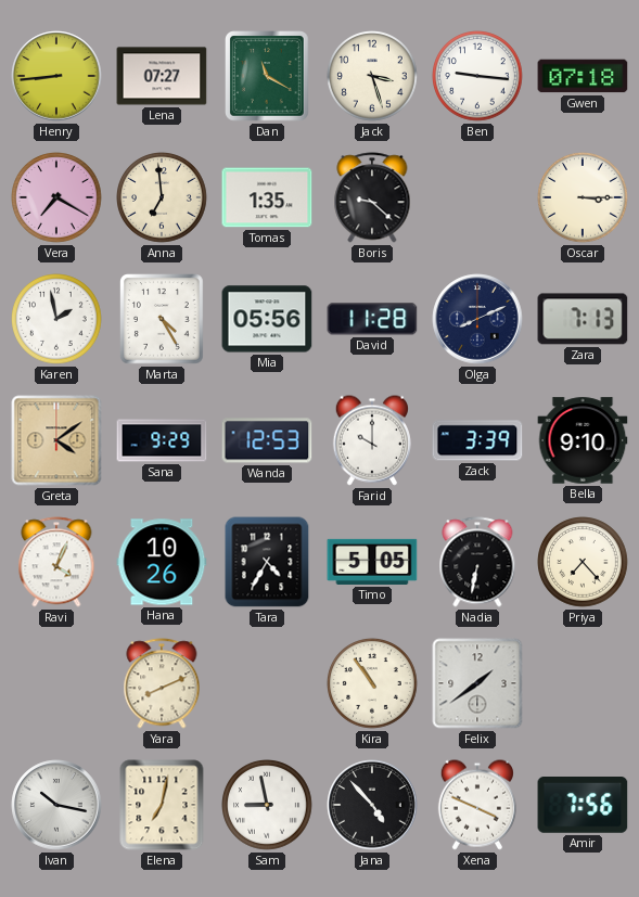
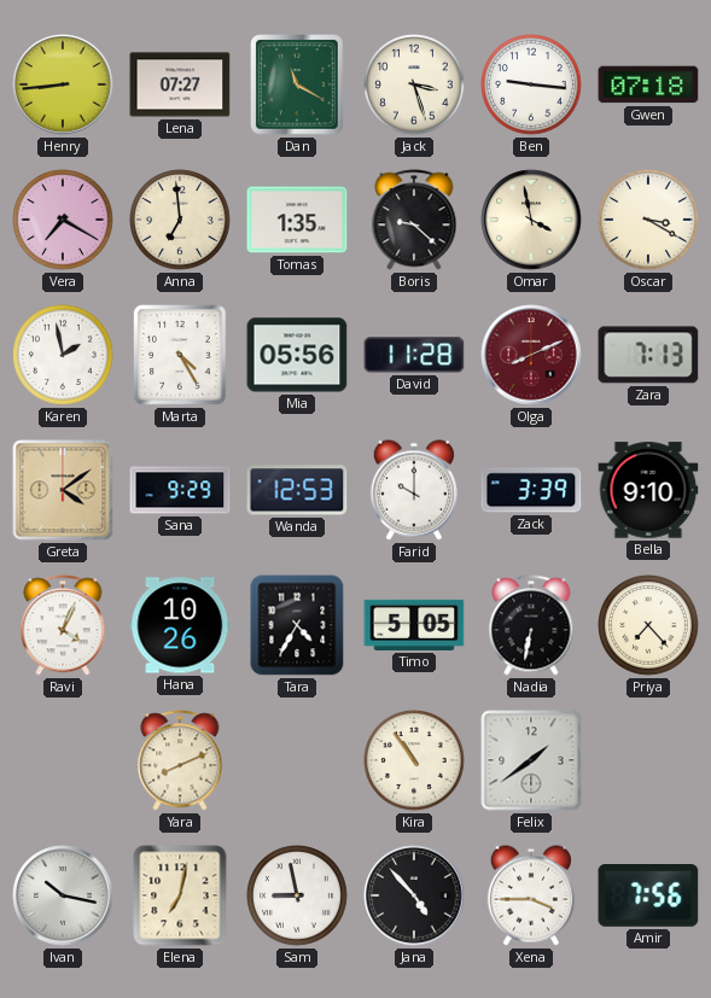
Omar: none -> 3:58
Oscar: 3:15 -> 3:20
Olga dial: navy -> burgundy
Xena: 3:49 -> 3:45
